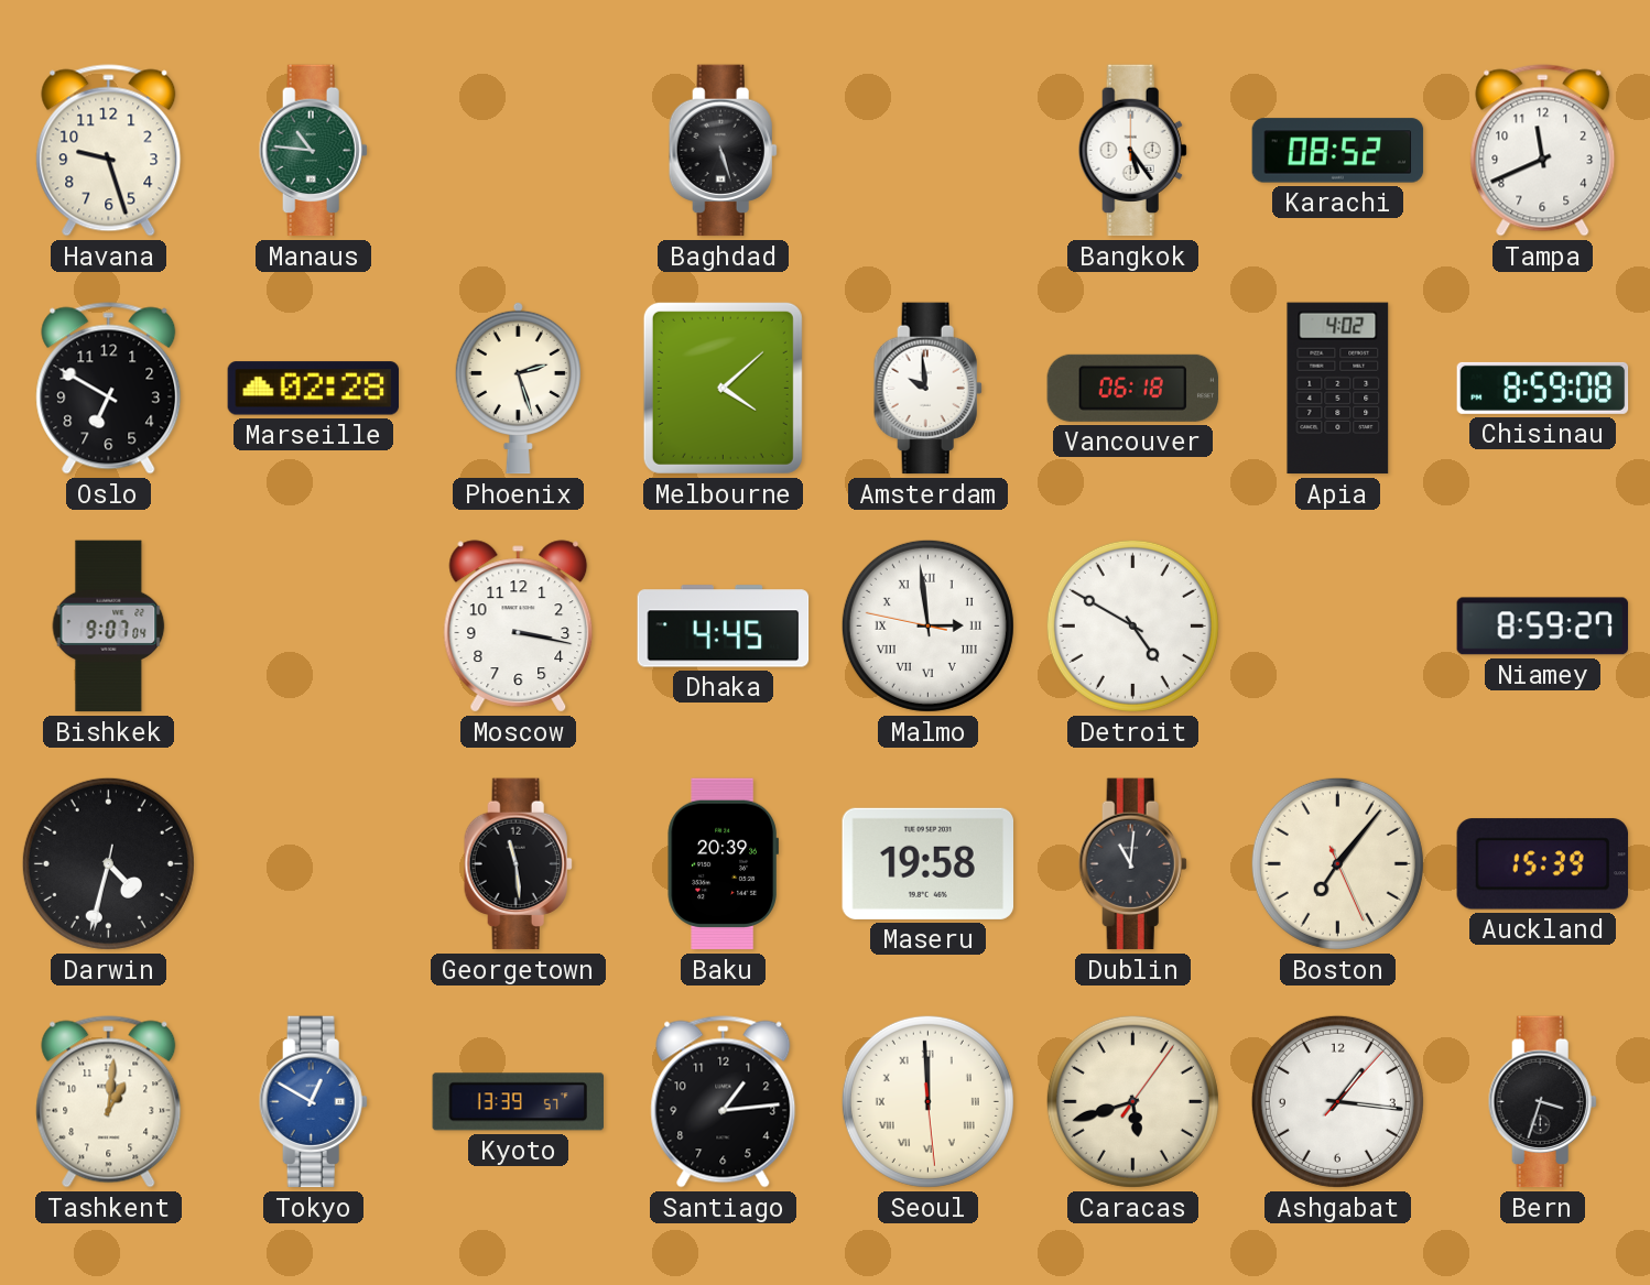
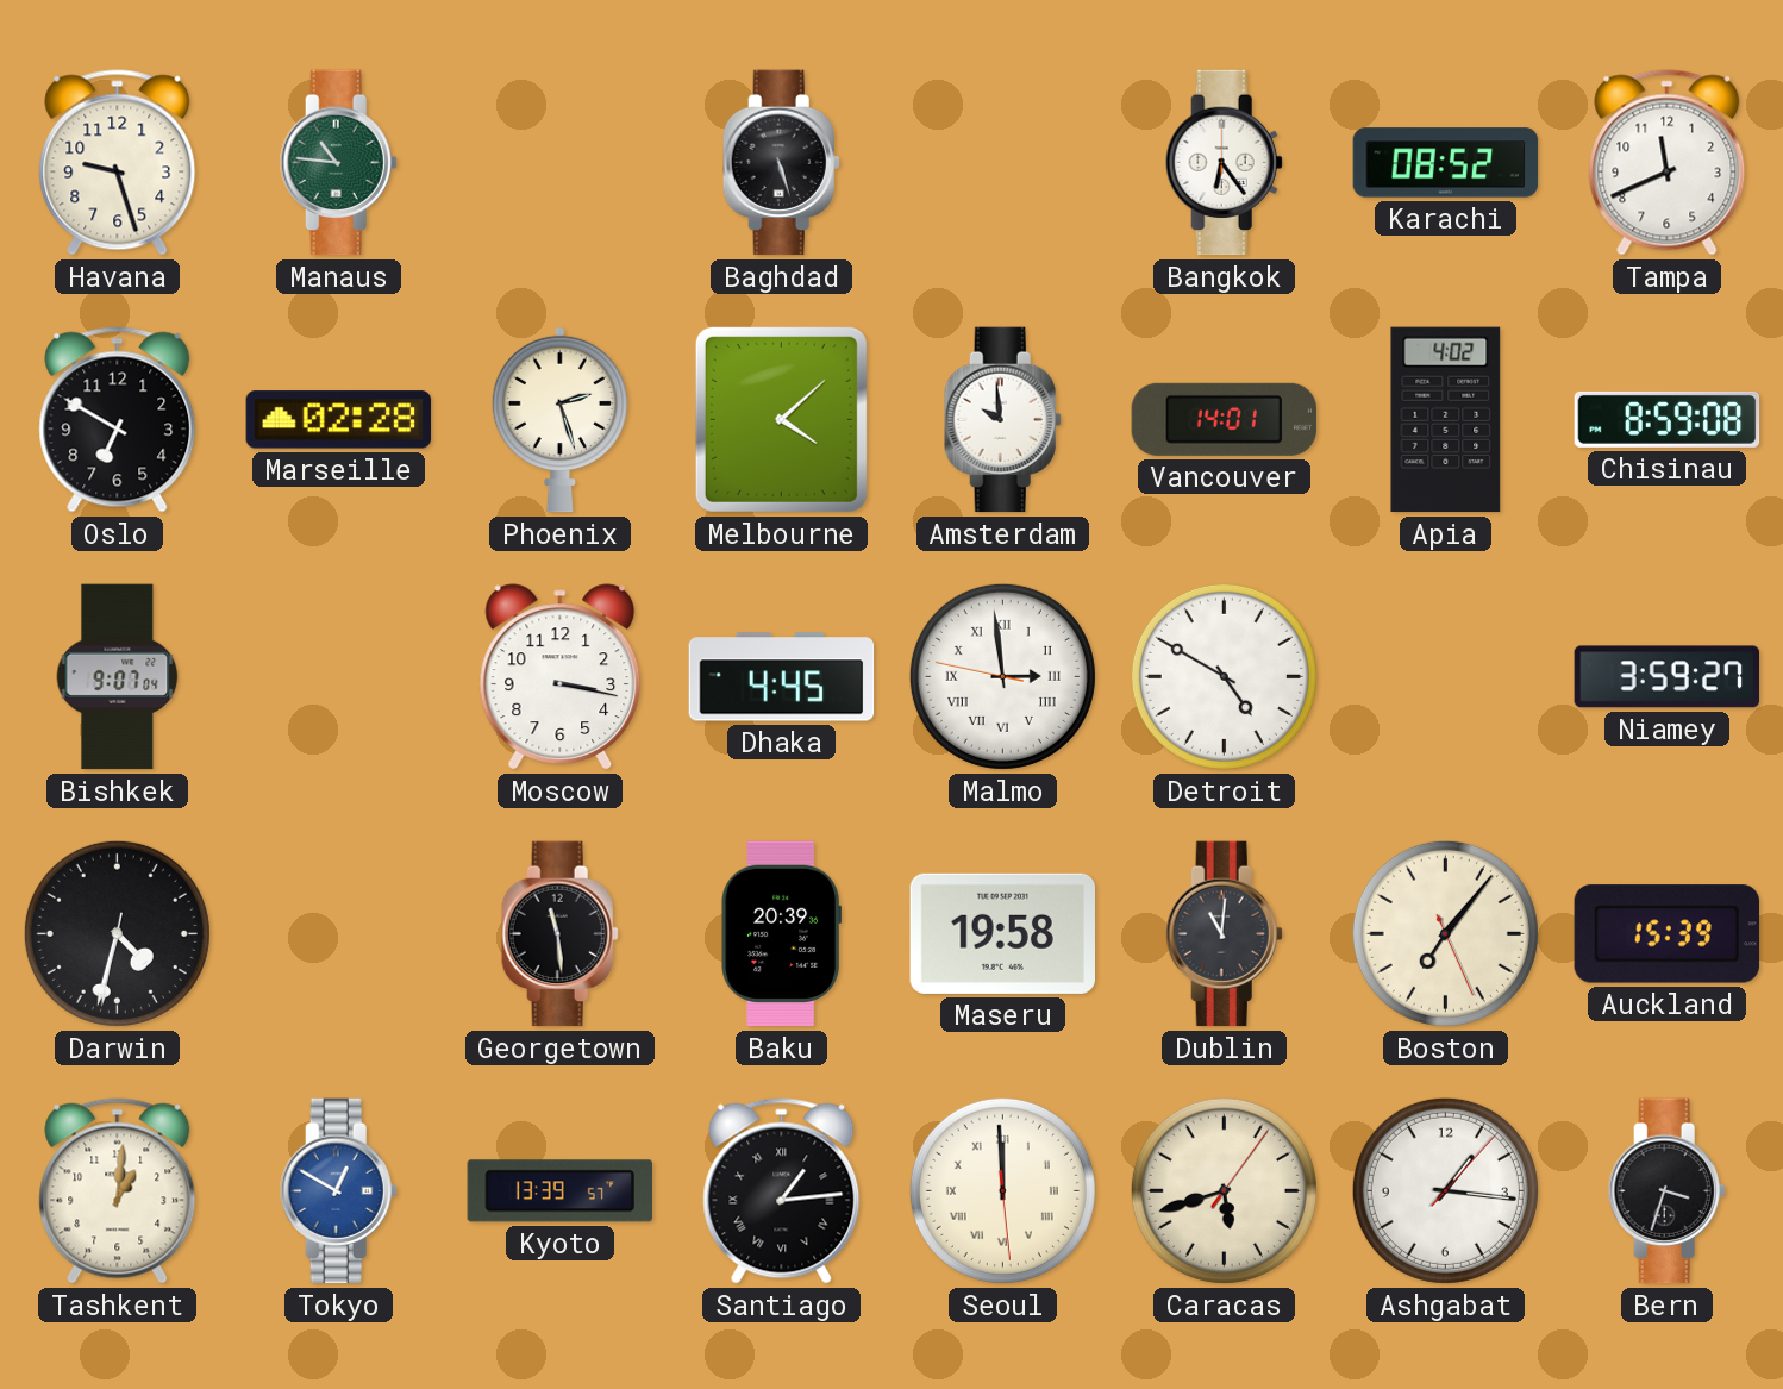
Bangkok: 5:24 -> 6:24
Vancouver: 06:18 -> 14:01
Niamey: 8:59 -> 3:59
Santiago numerals: Arabic -> Roman
